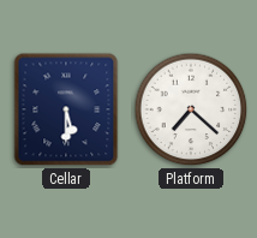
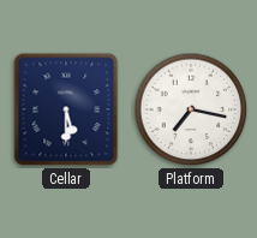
Platform: 7:22 -> 7:17
